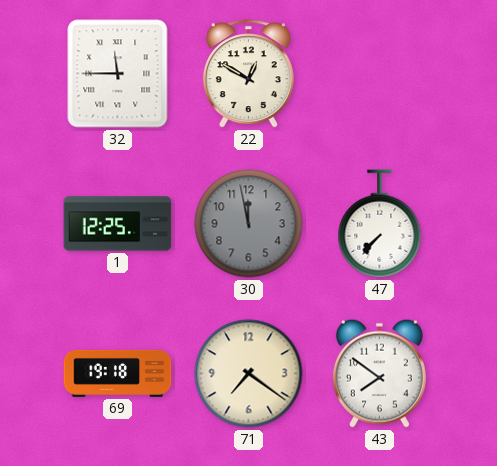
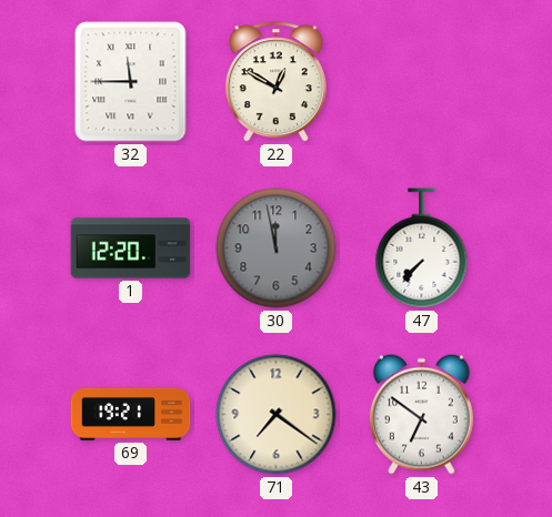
1: 12:25 -> 12:20
69: 19:18 -> 19:21
43: 7:51 -> 6:51
